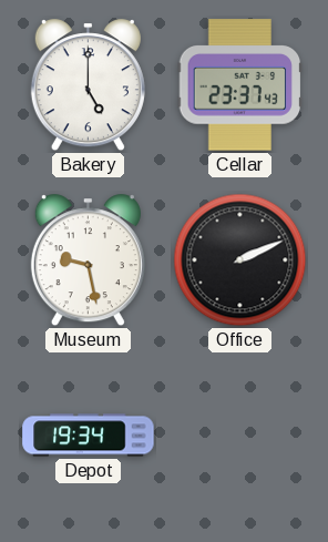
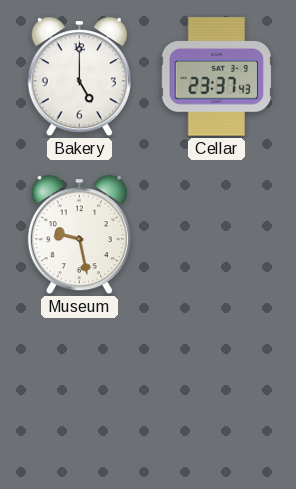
Office: 2:11 -> none
Depot: 19:34 -> none
